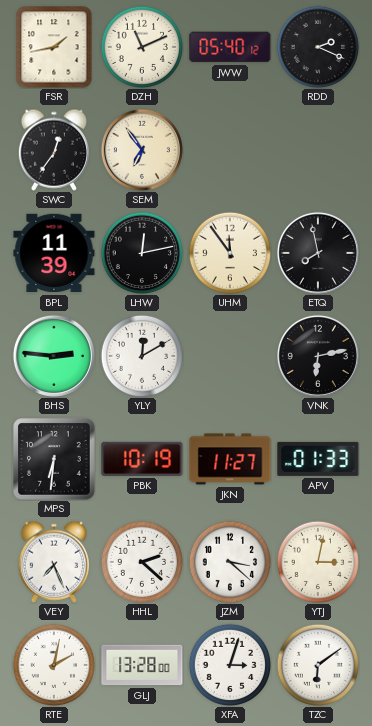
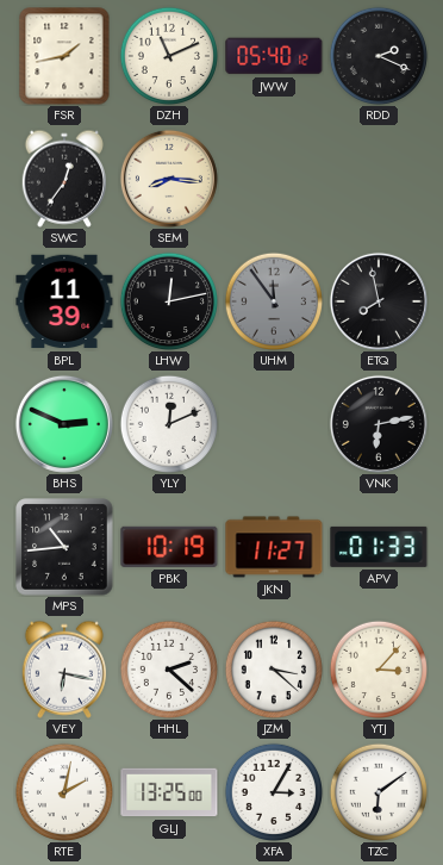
SEM: 6:54 -> 8:16
UHM dial: cream -> grey
BHS: 2:46 -> 2:49
YLY: 12:10 -> 12:11
MPS: 6:31 -> 10:44
VEY: 7:26 -> 6:17
YTJ: 3:02 -> 3:07
GLJ: 13:28 -> 13:25
XFA: 3:03 -> 3:05
